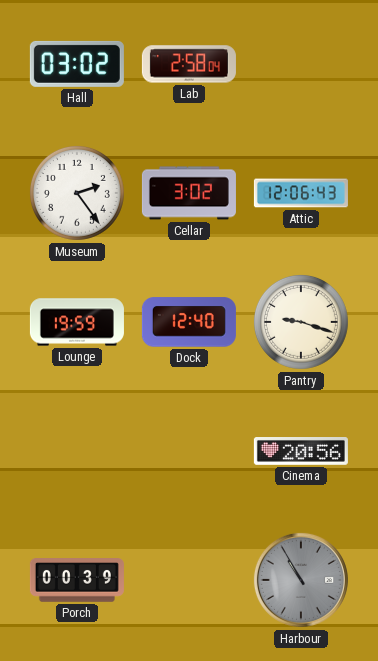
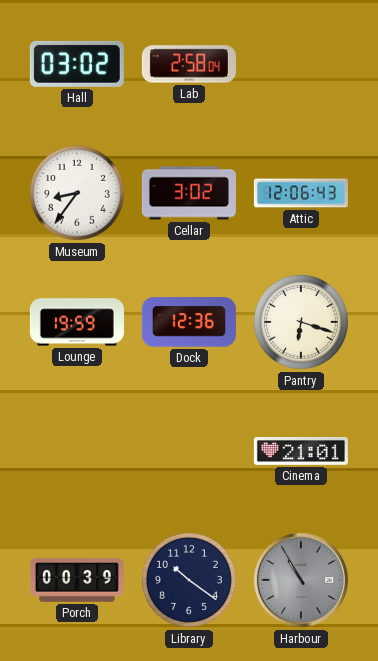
Museum: 2:24 -> 8:36
Dock: 12:40 -> 12:36
Pantry: 9:18 -> 6:18
Cinema: 20:56 -> 21:01
Library: none -> 10:21
